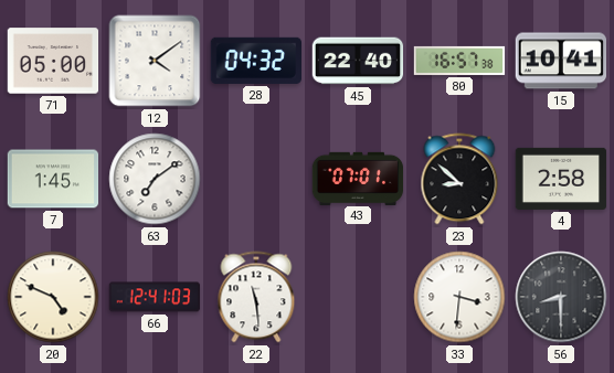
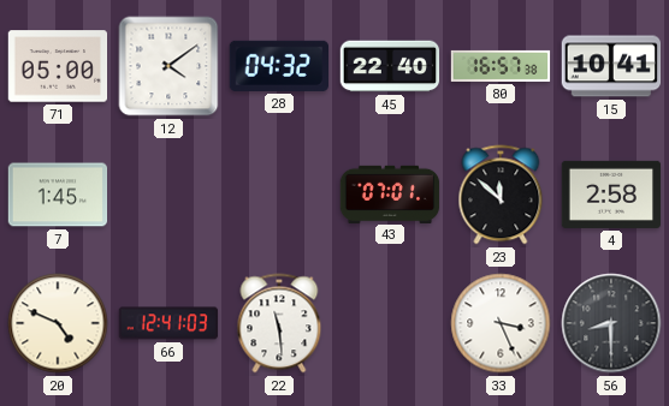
63: 7:09 -> none
23: 8:52 -> 11:52
33: 3:31 -> 3:26
